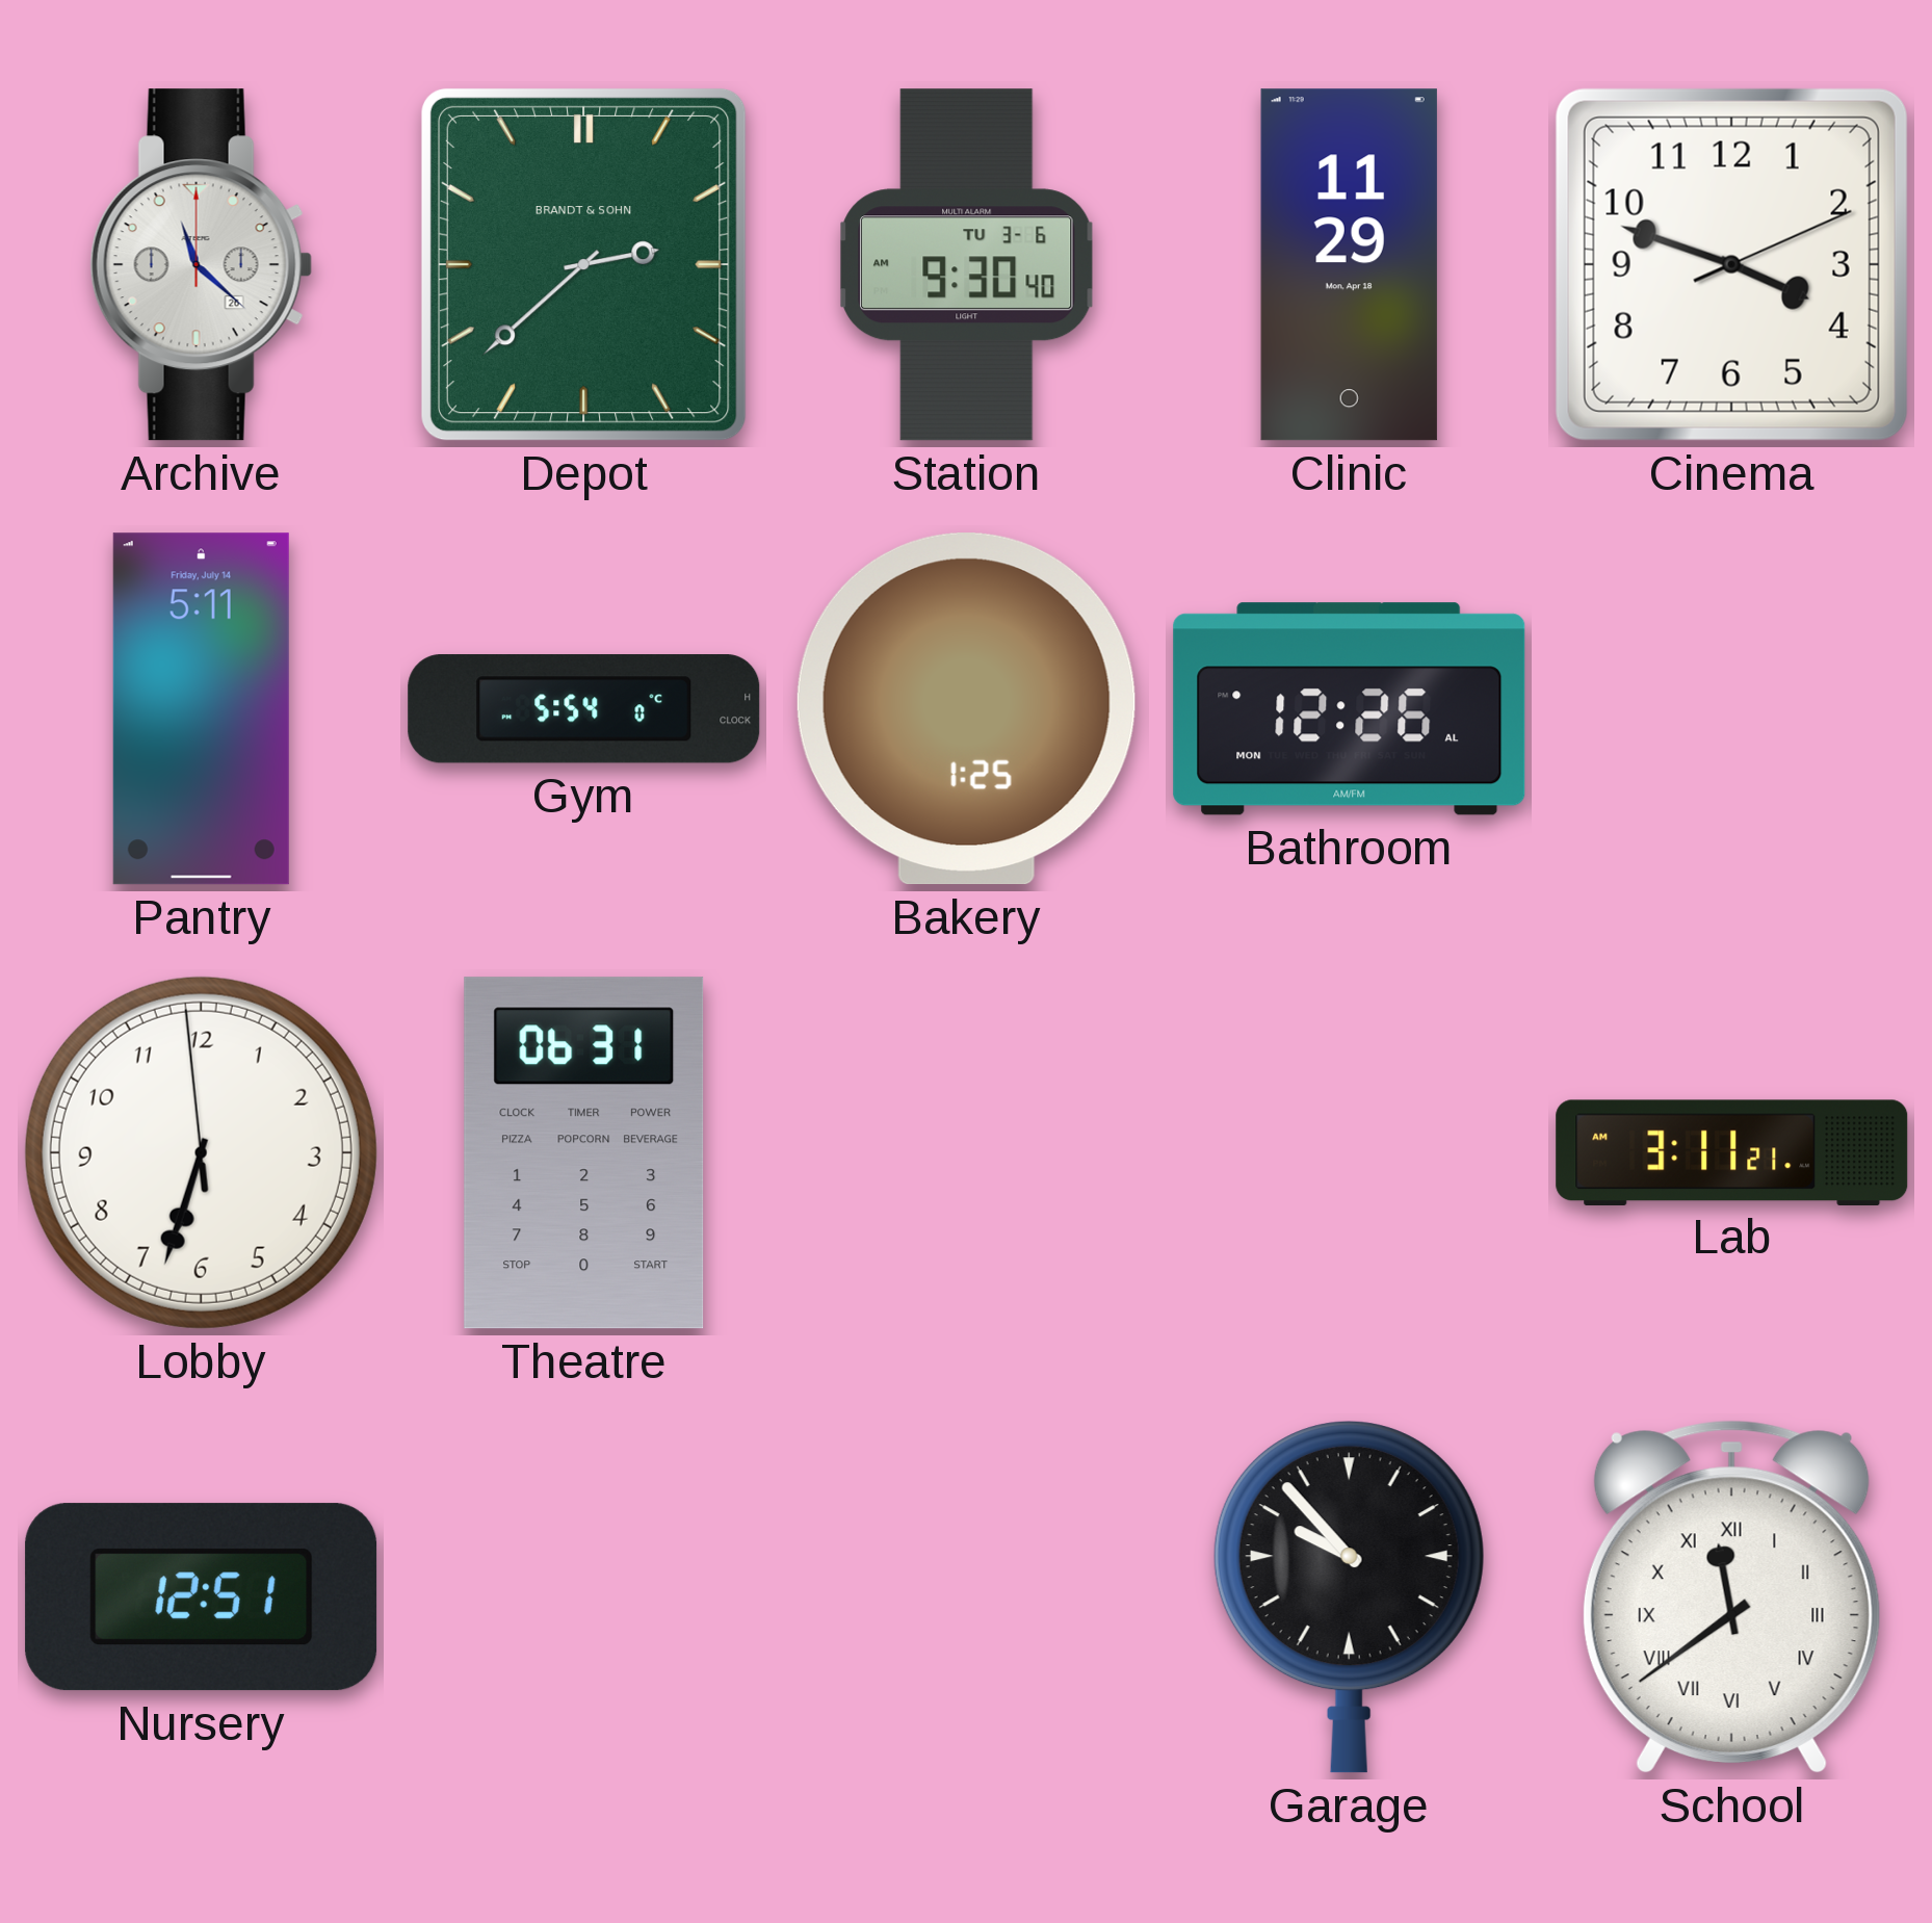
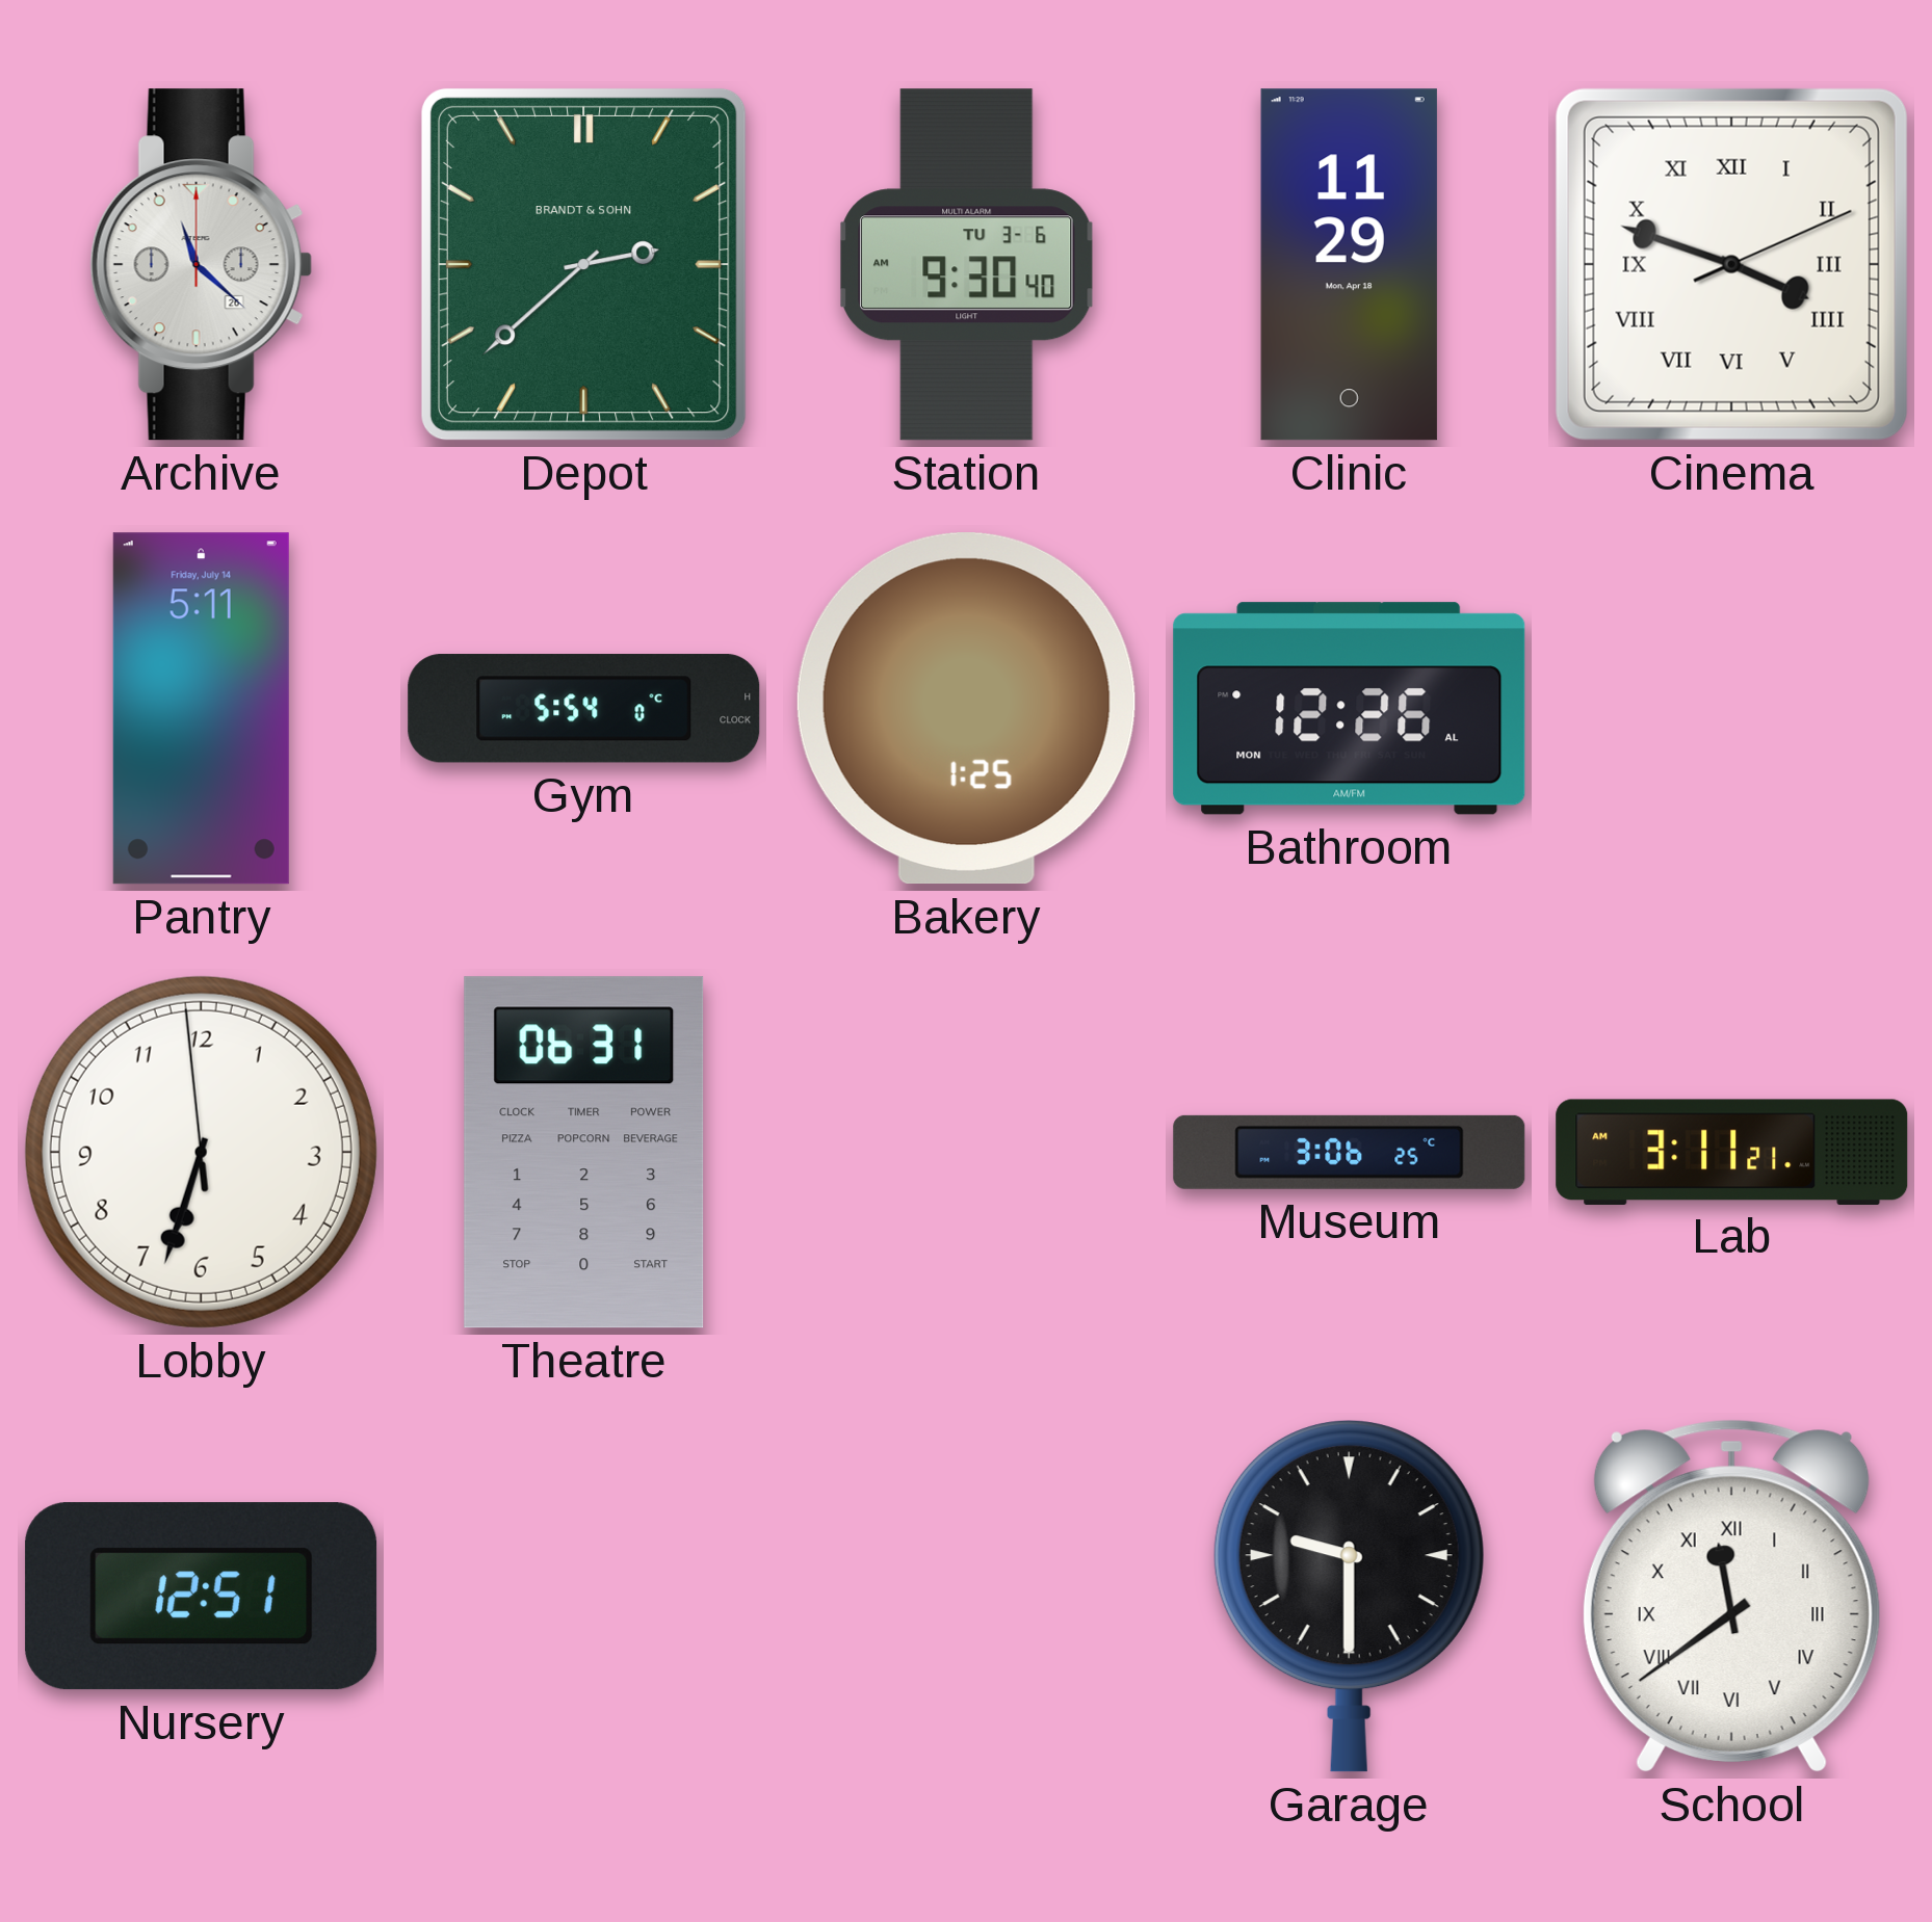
Cinema numerals: Arabic -> Roman
Museum: none -> 3:06
Garage: 9:53 -> 9:30
